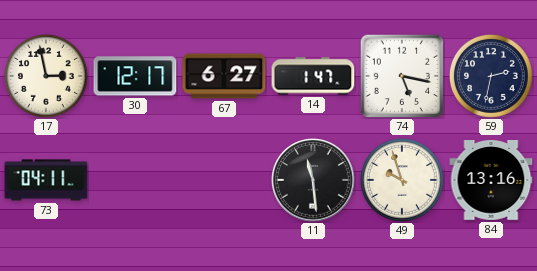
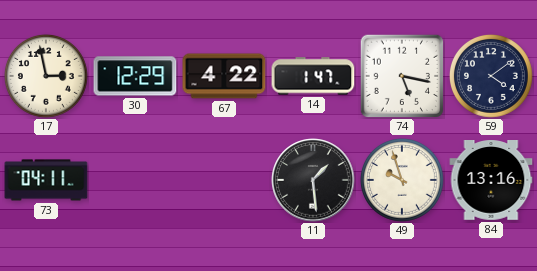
30: 12:17 -> 12:29
67: 6:27 -> 4:22
59: 2:32 -> 4:09
11: 11:29 -> 1:29
